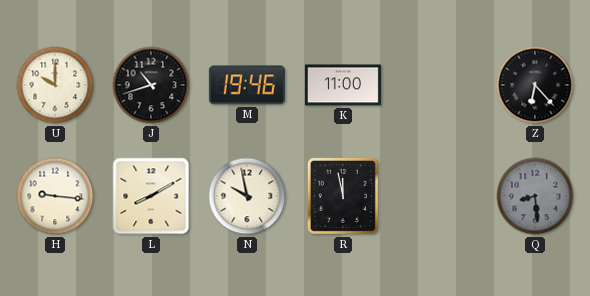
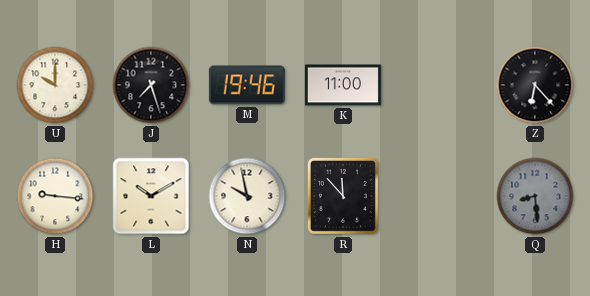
J: 10:42 -> 7:27
L: 8:10 -> 10:10
R: 11:58 -> 11:53
